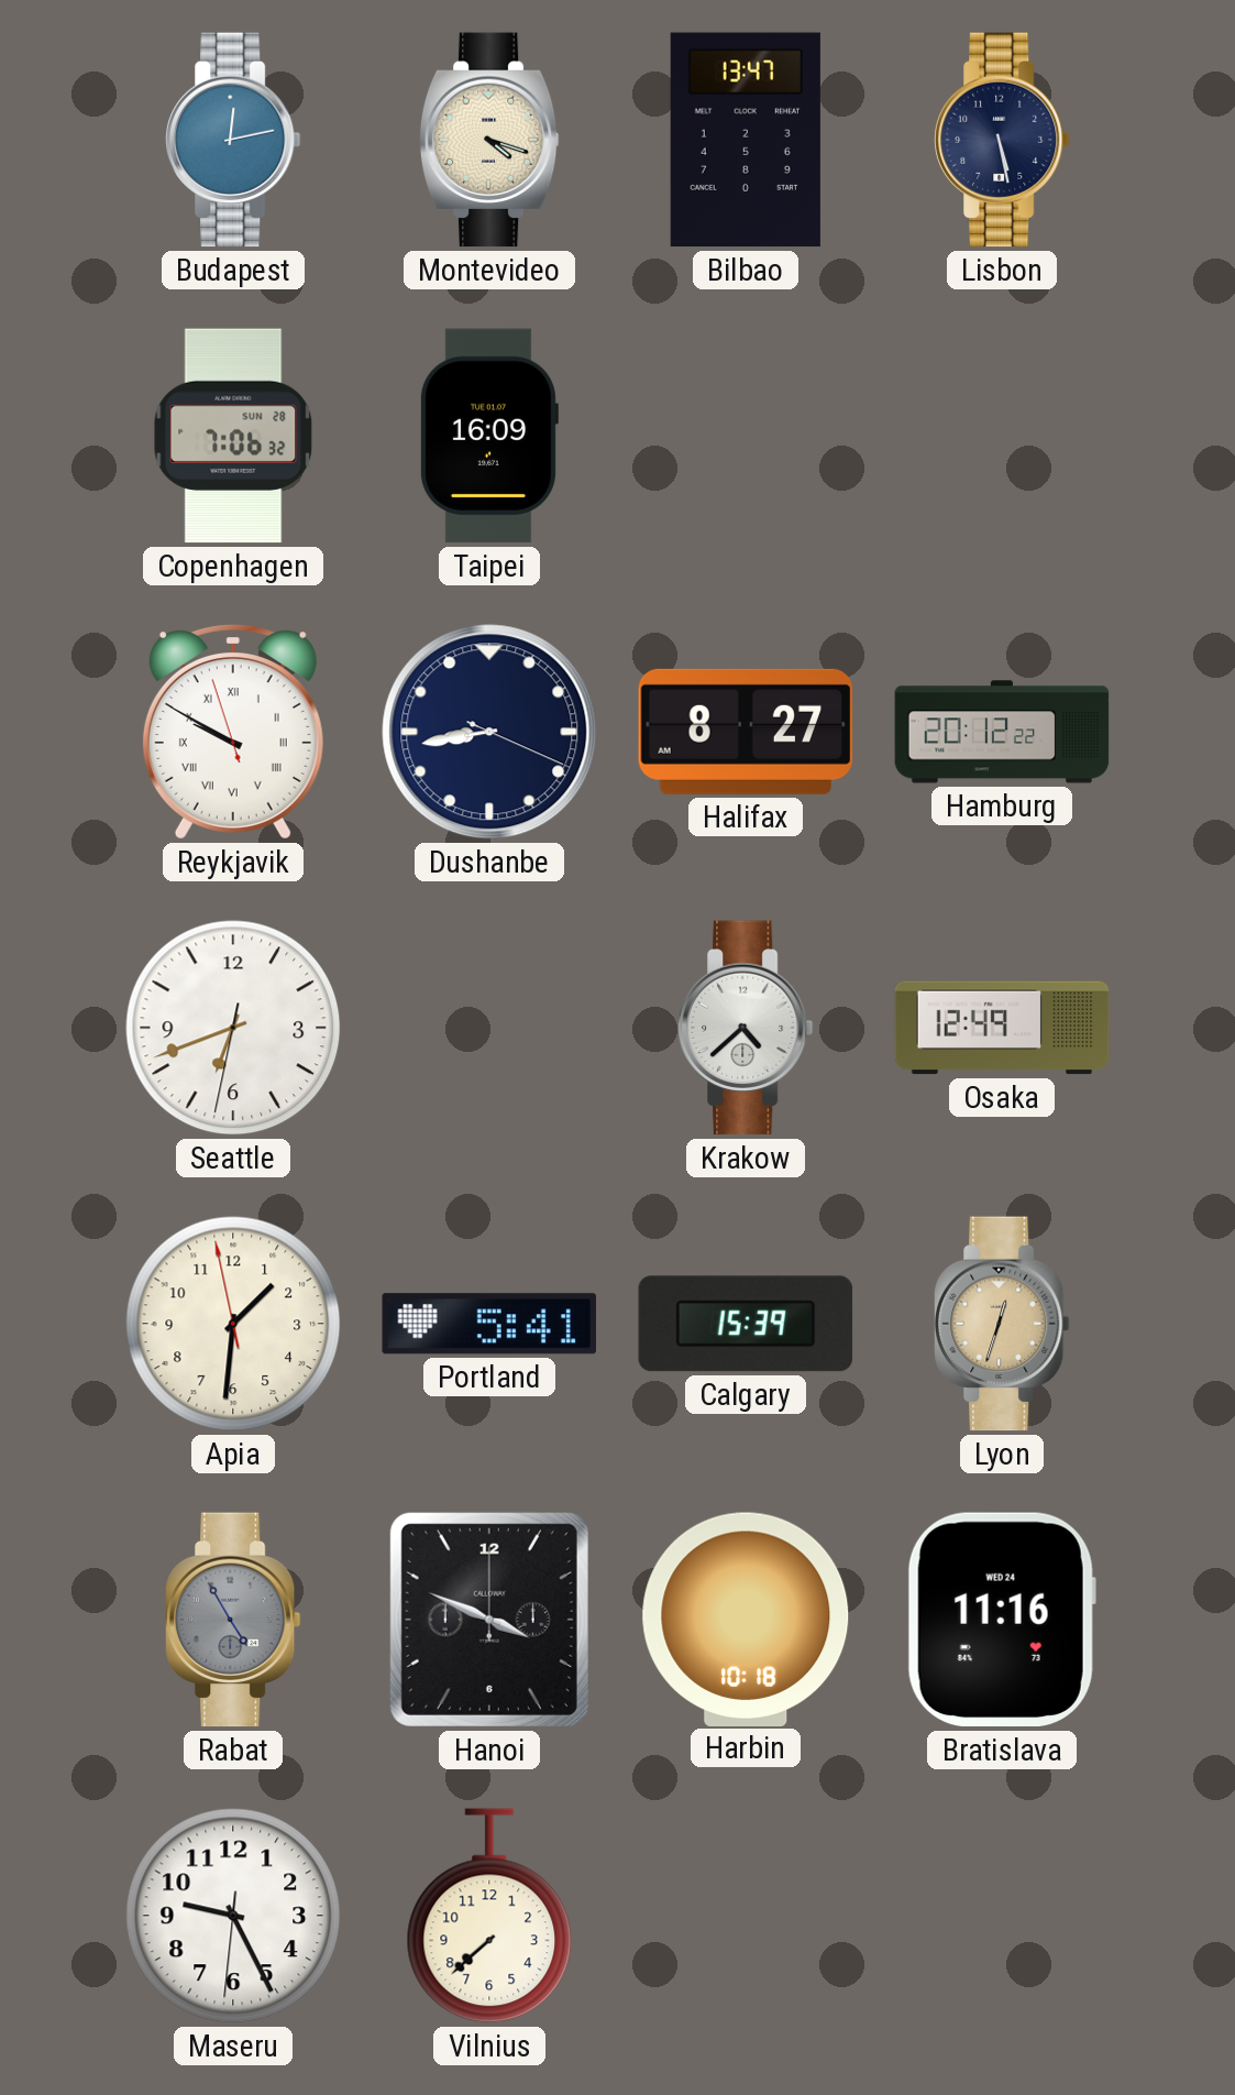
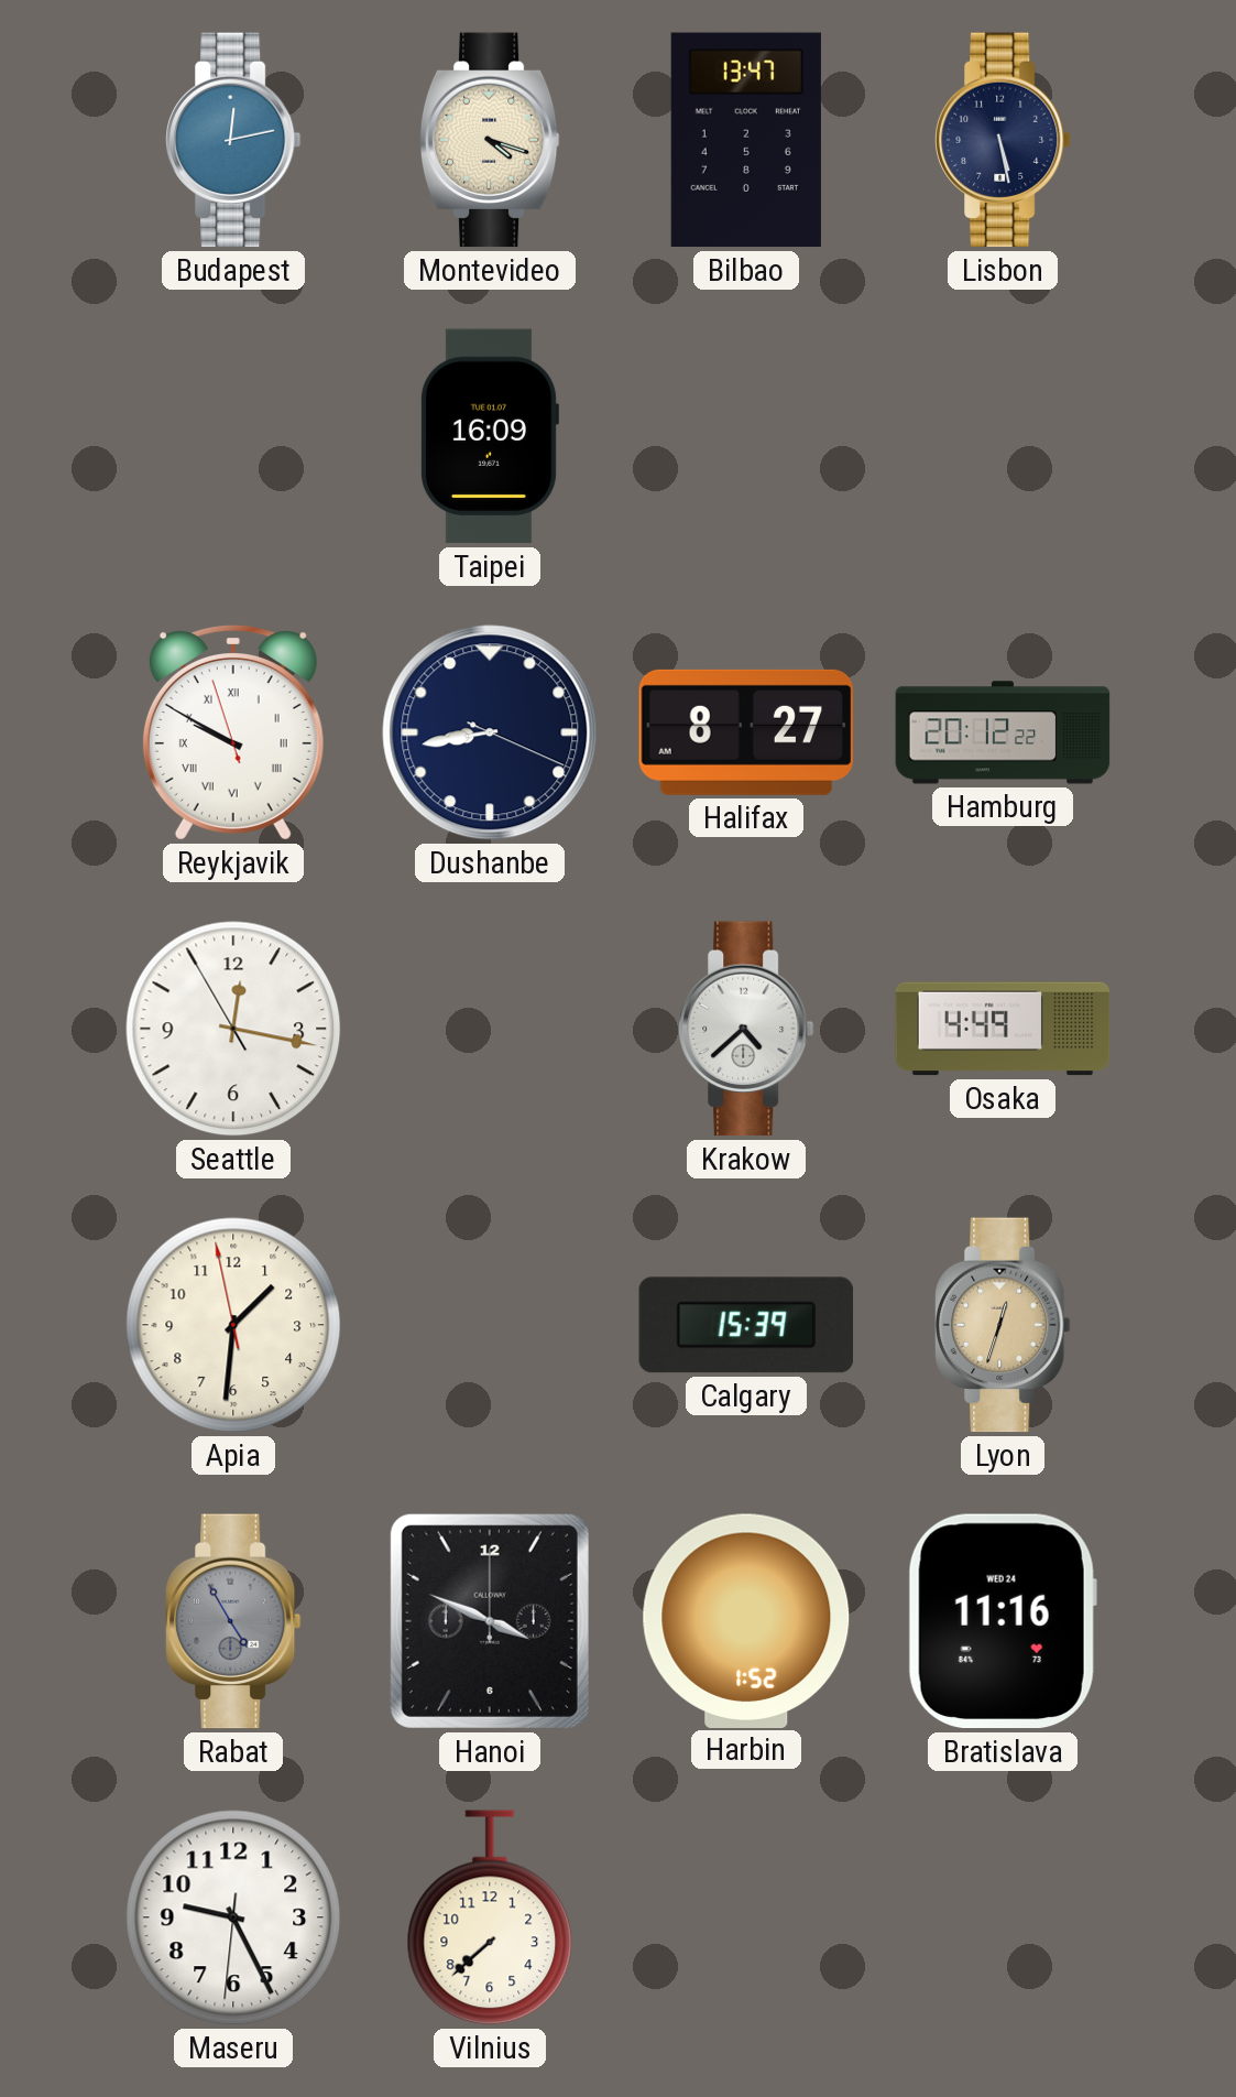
Copenhagen: 7:06 -> none
Seattle: 6:41 -> 12:16
Osaka: 12:49 -> 4:49
Portland: 5:41 -> none
Harbin: 10:18 -> 1:52
